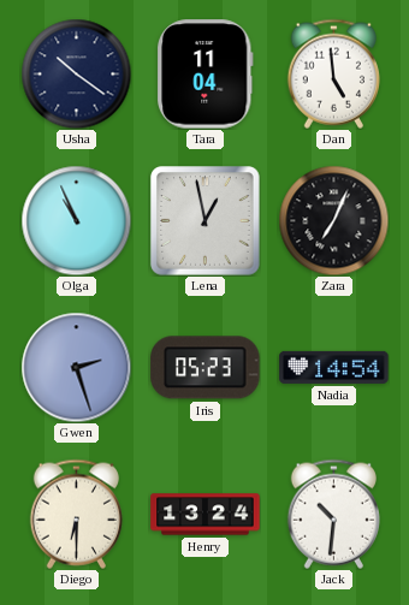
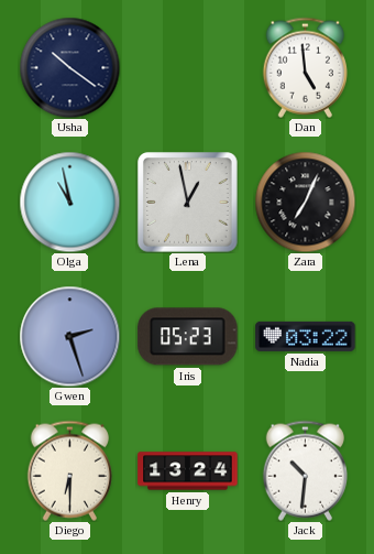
Tara: 11:04 -> none
Olga: 10:56 -> 10:58
Nadia: 14:54 -> 03:22
